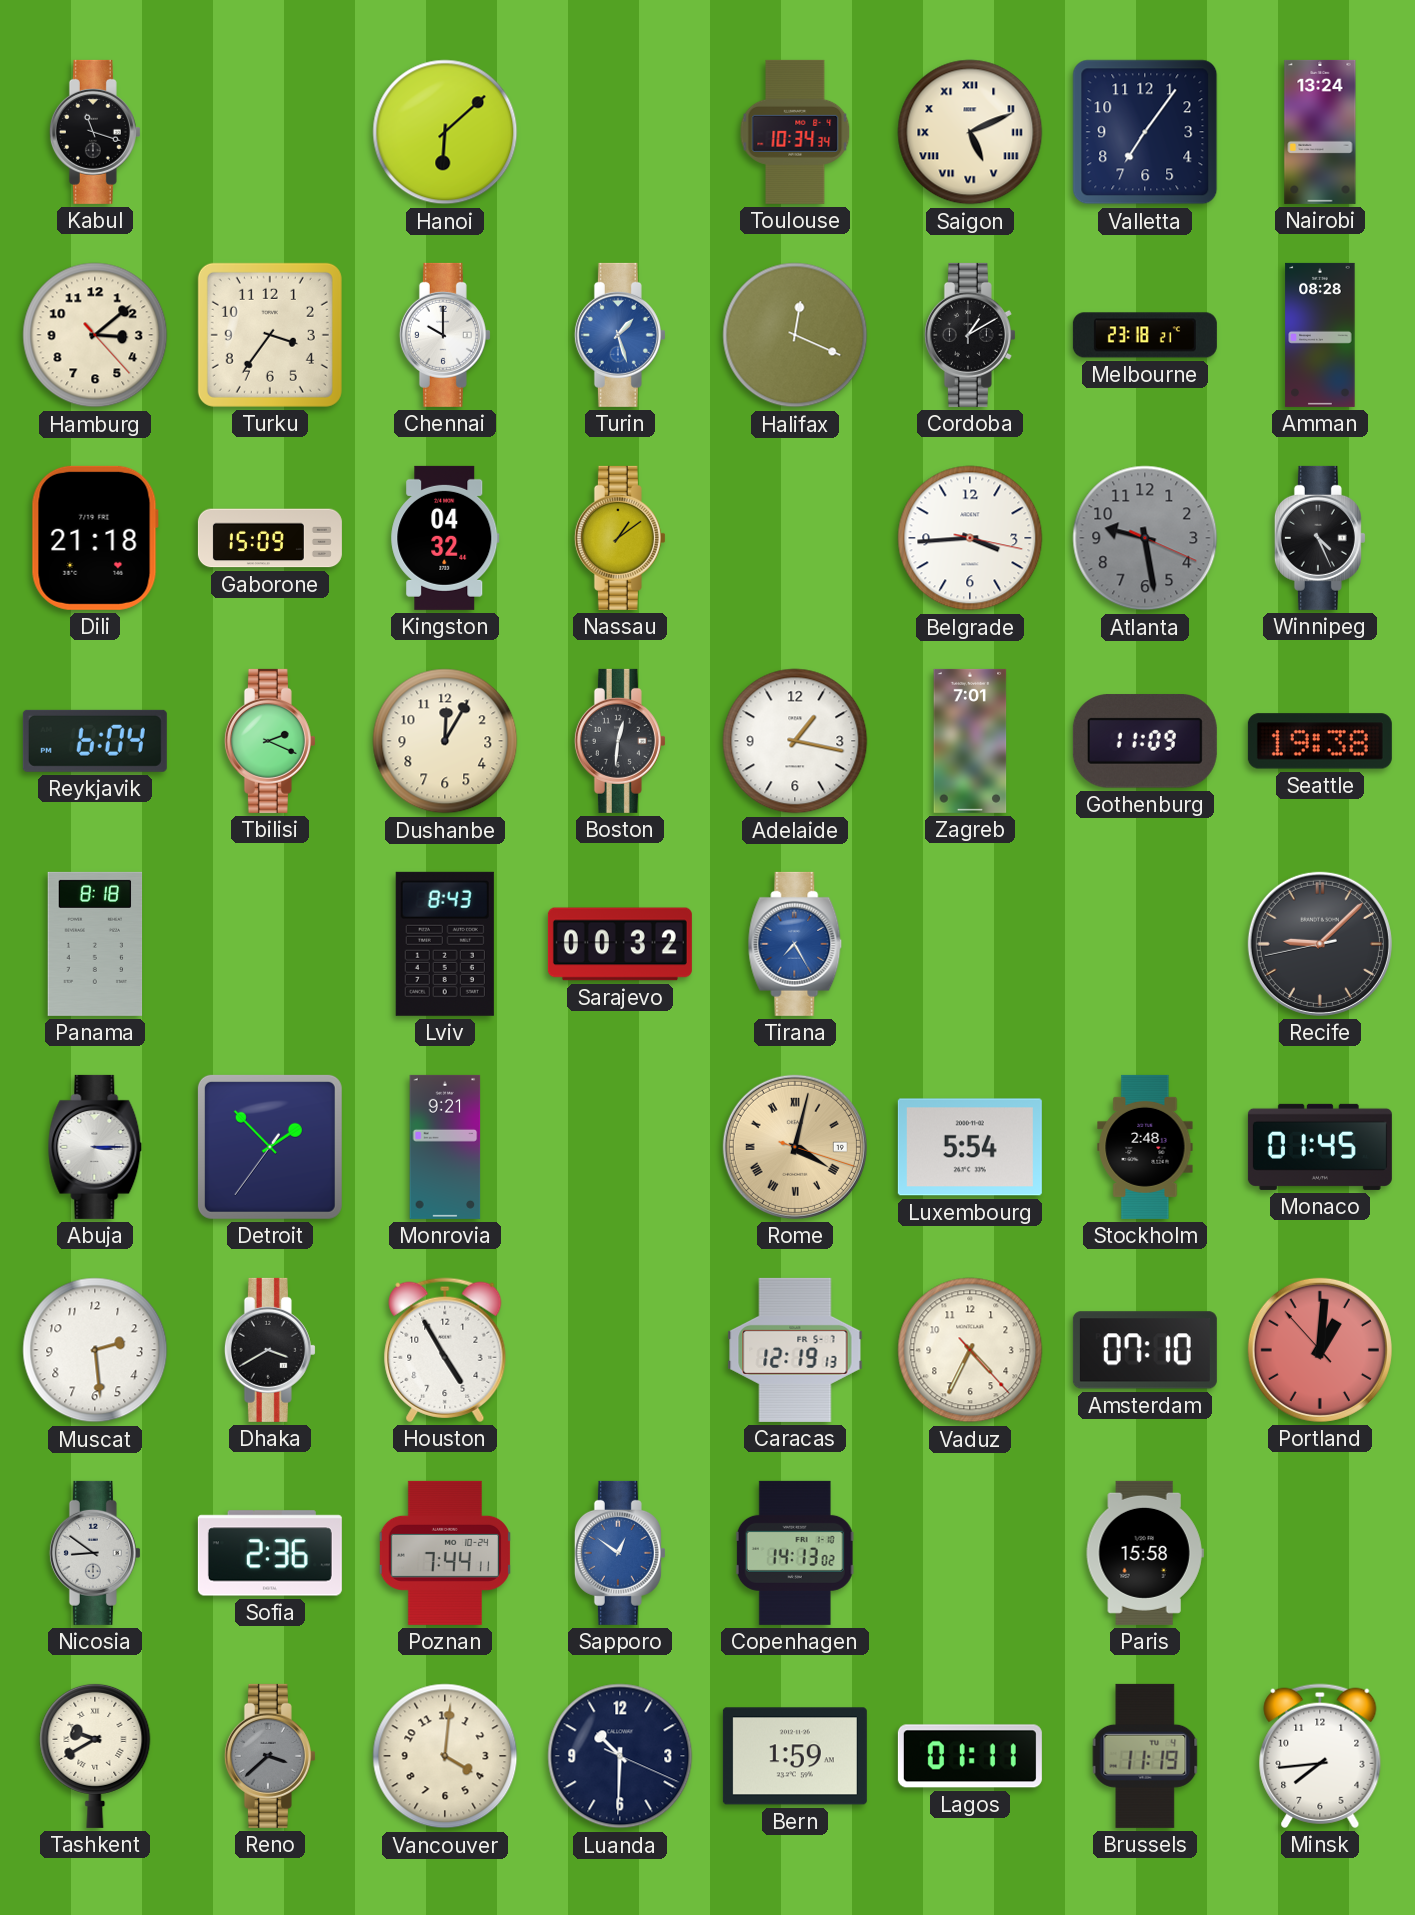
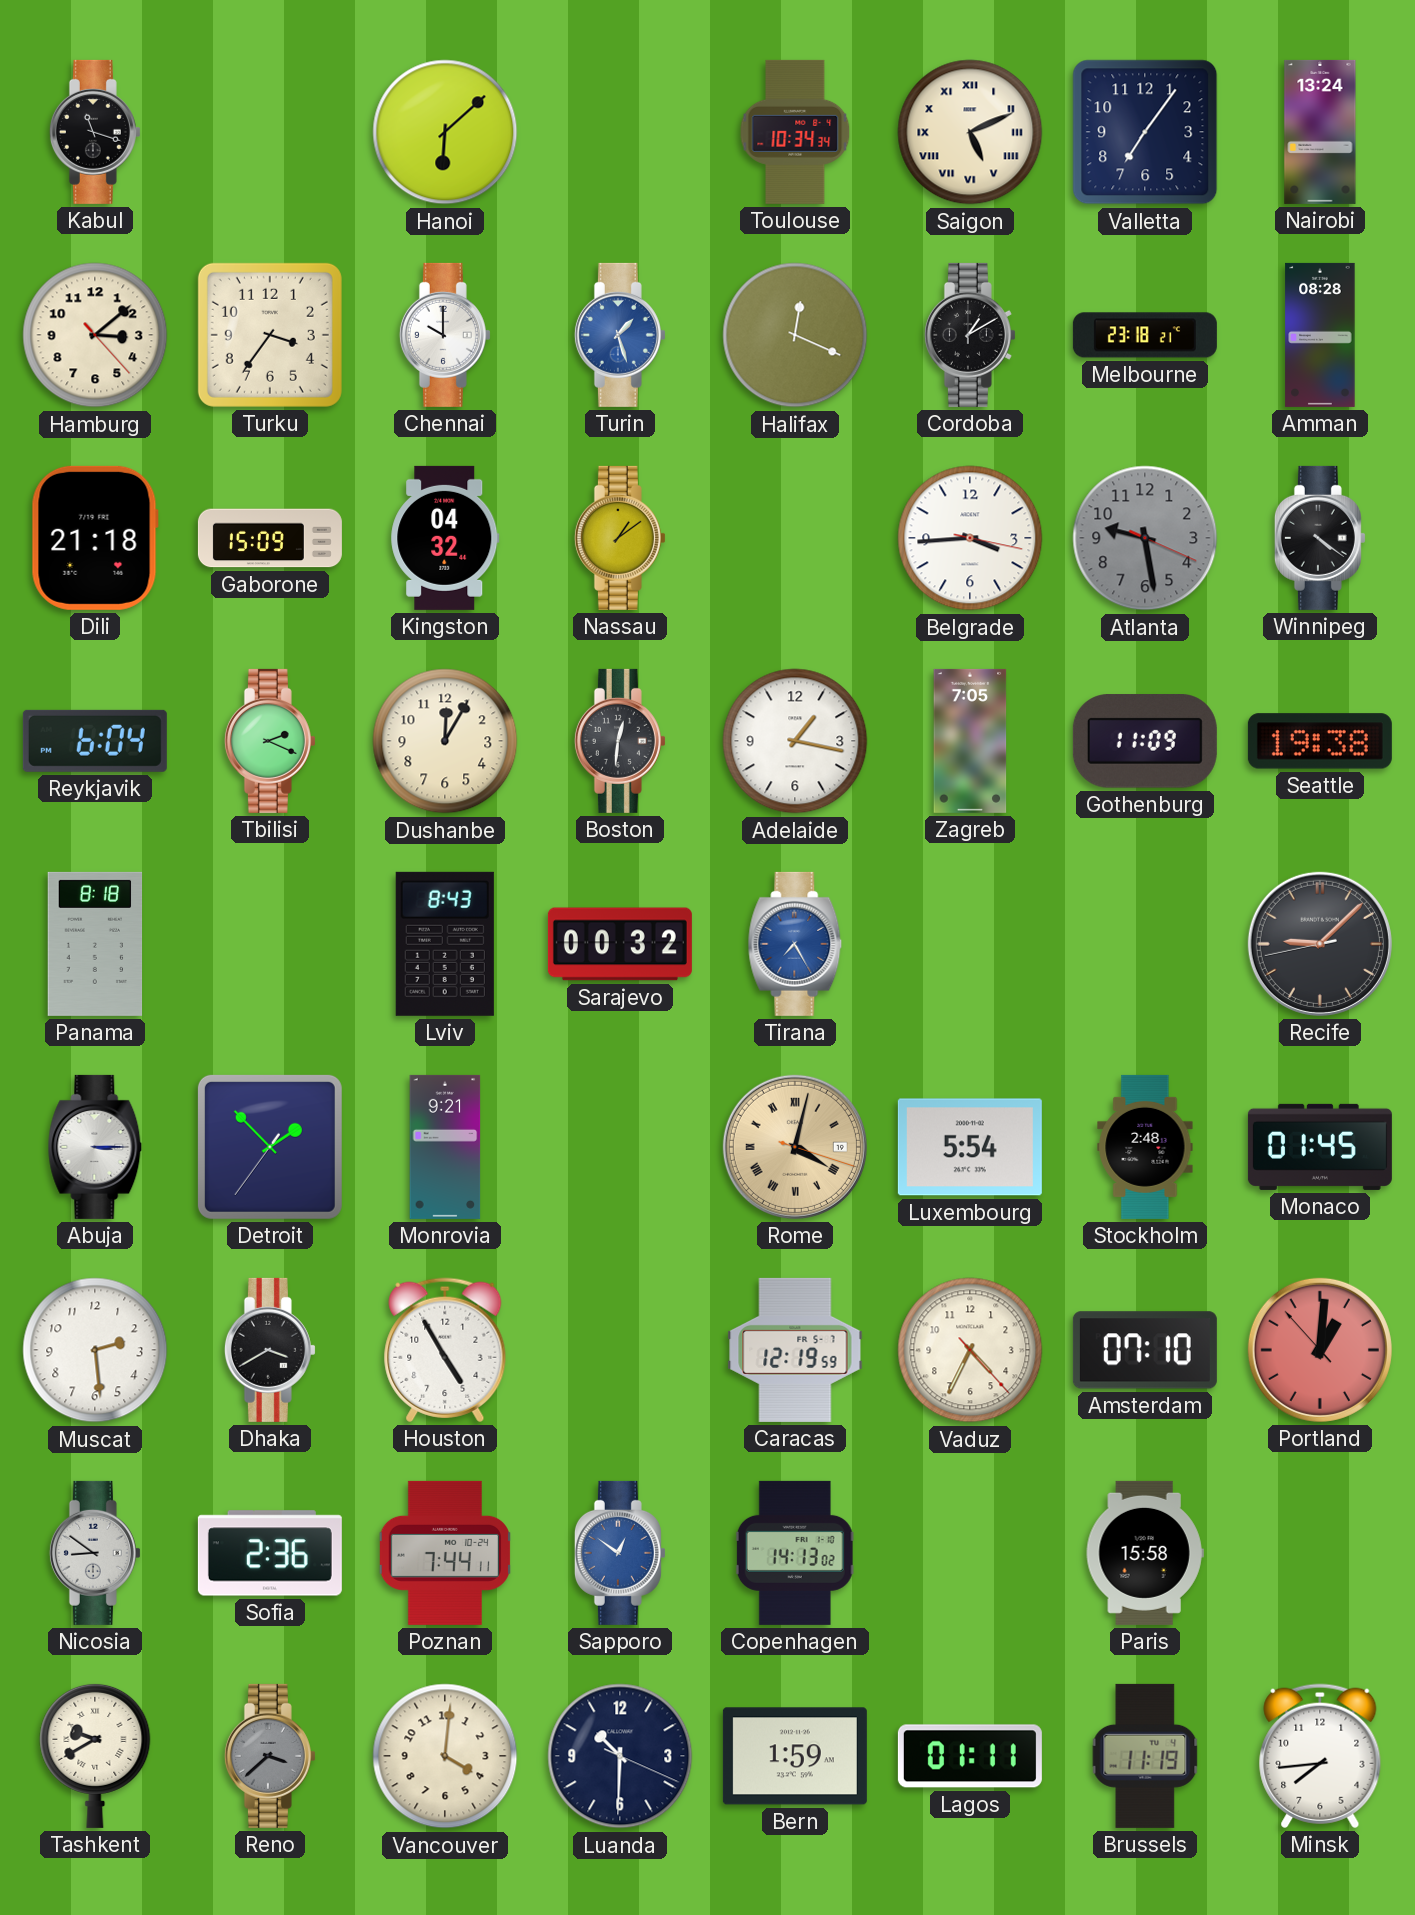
Winnipeg: 4:26 -> 4:21
Zagreb: 7:01 -> 7:05
Caracas: 12:19:13 -> 12:19:59
